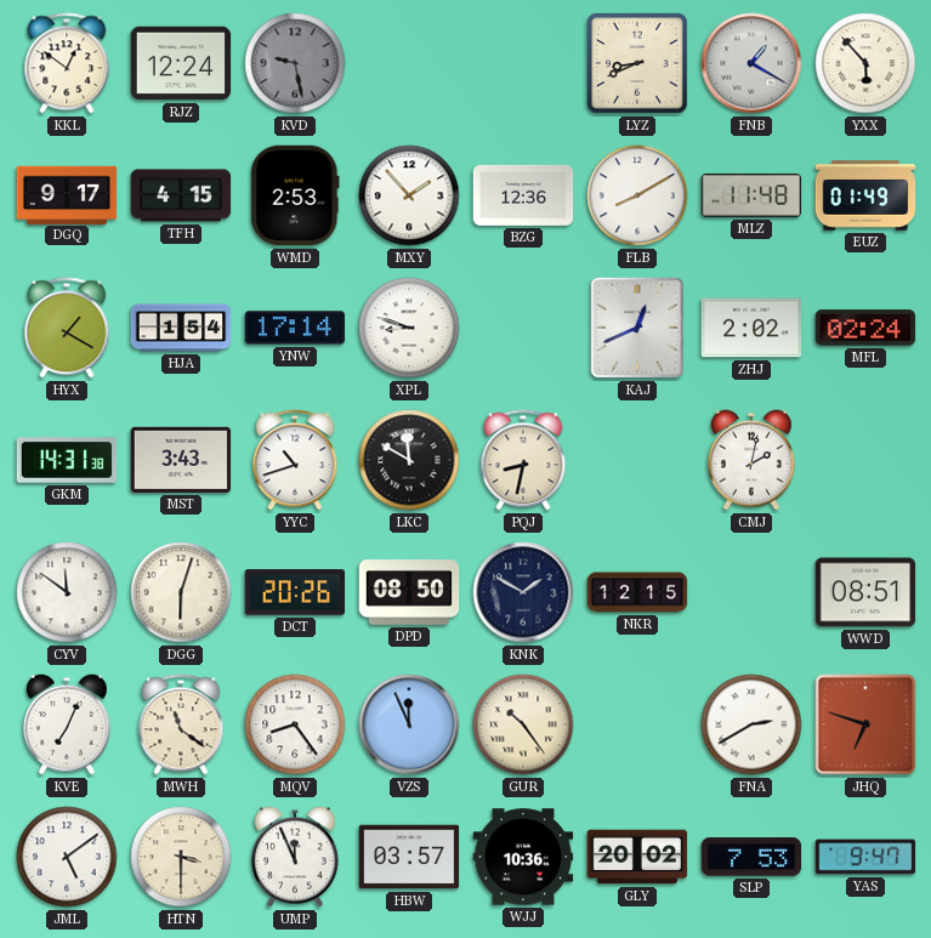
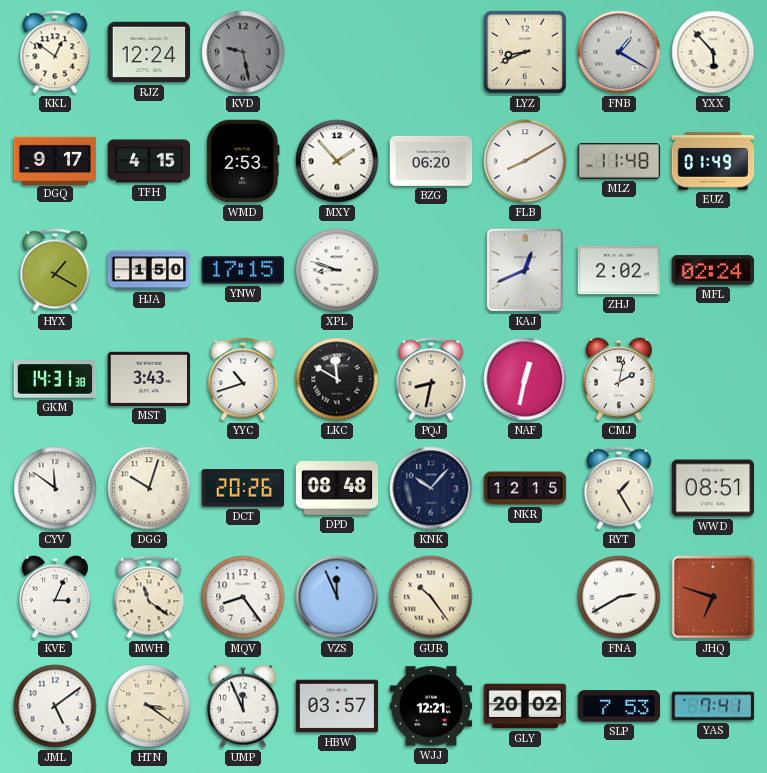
BZG: 12:36 -> 06:20
HJA: 1:54 -> 1:50
YNW: 17:14 -> 17:15
NAF: none -> 12:32
DGG: 6:03 -> 10:03
DPD: 08:50 -> 08:48
KNK: 1:50 -> 10:07
RYT: none -> 1:25
KVE: 7:04 -> 3:04
HTN: 3:30 -> 3:21
WJJ: 10:36 -> 12:21
YAS: 9:47 -> 7:41
